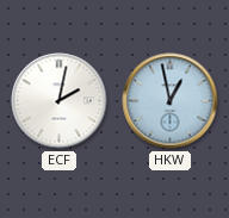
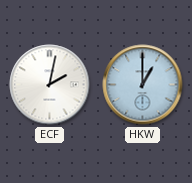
HKW: 12:58 -> 1:00
